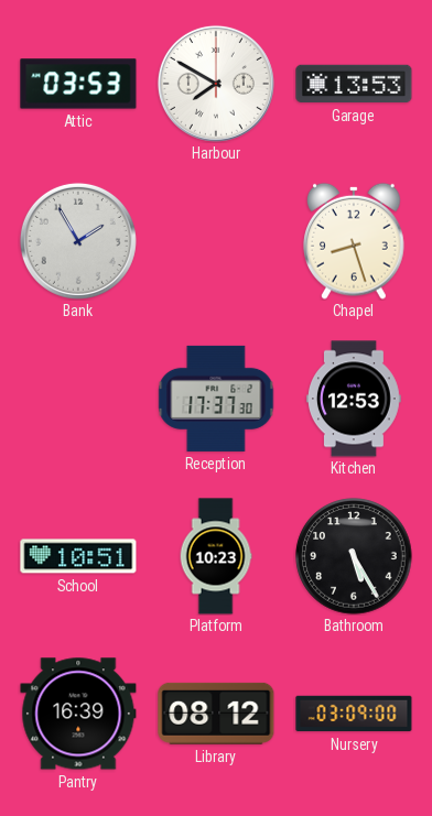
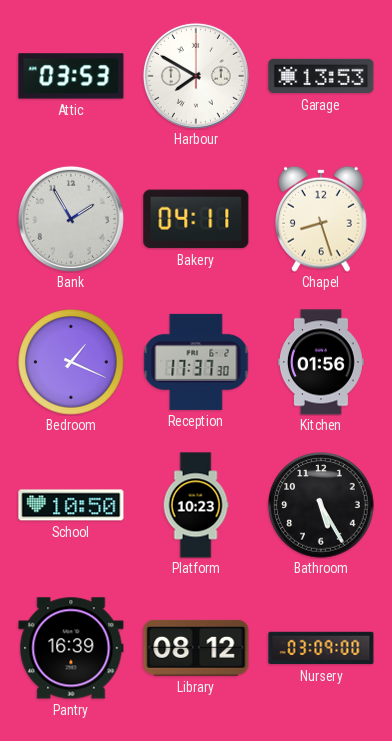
Bakery: none -> 04:11
Bedroom: none -> 1:19
Kitchen: 12:53 -> 01:56
School: 10:51 -> 10:50
